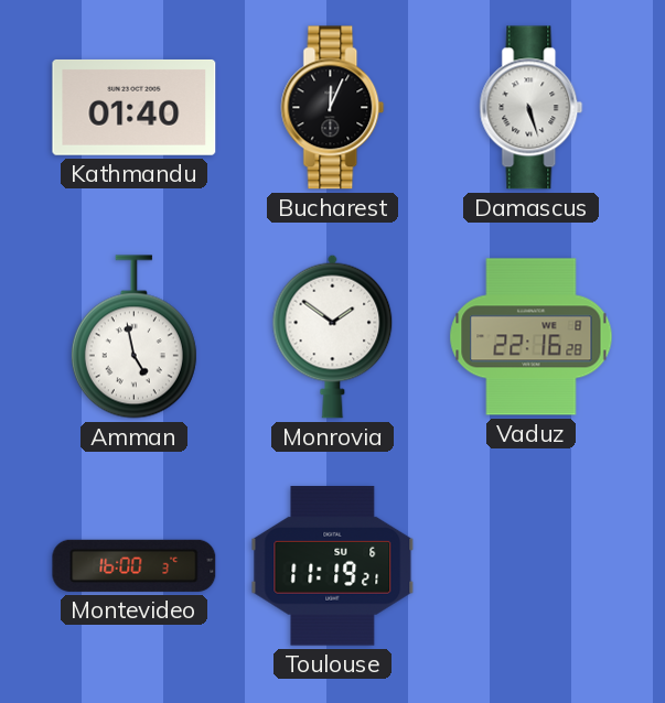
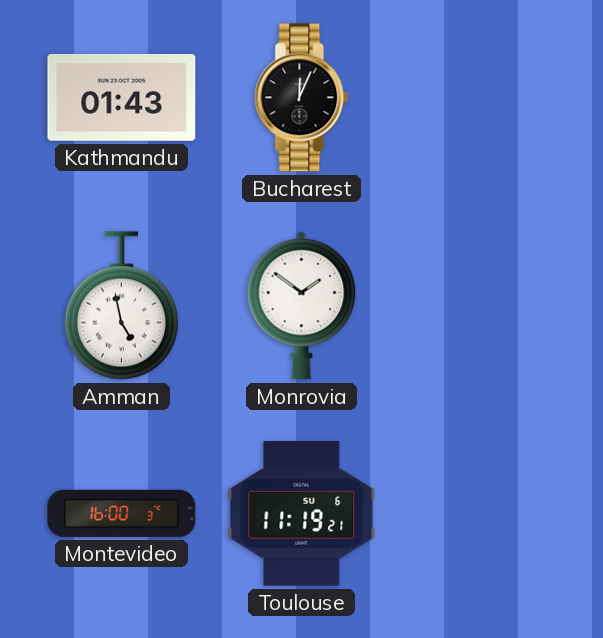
Kathmandu: 01:40 -> 01:43
Damascus: 5:27 -> none
Vaduz: 22:16 -> none
